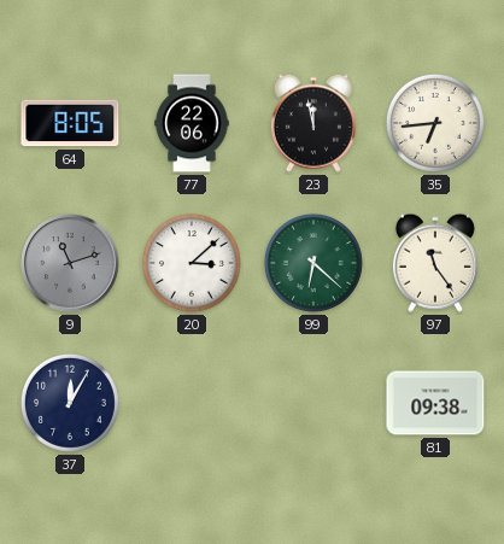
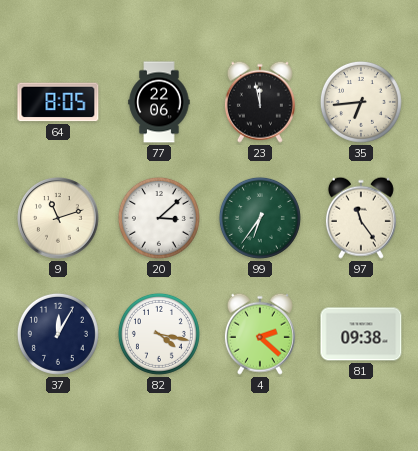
9 dial: grey -> cream
99: 6:22 -> 6:36
82: none -> 4:17
4: none -> 2:22
